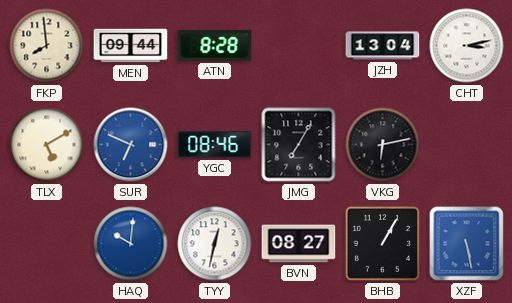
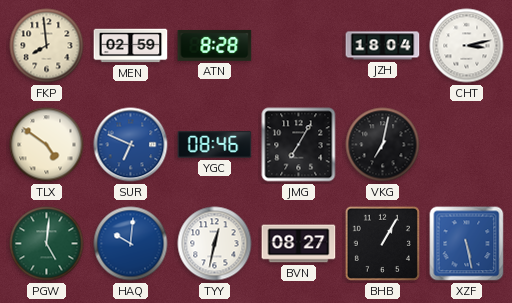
MEN: 09:44 -> 02:59
JZH: 13:04 -> 18:04
TLX: 5:10 -> 4:51
VKG: 6:13 -> 7:02
PGW: none -> 5:01
